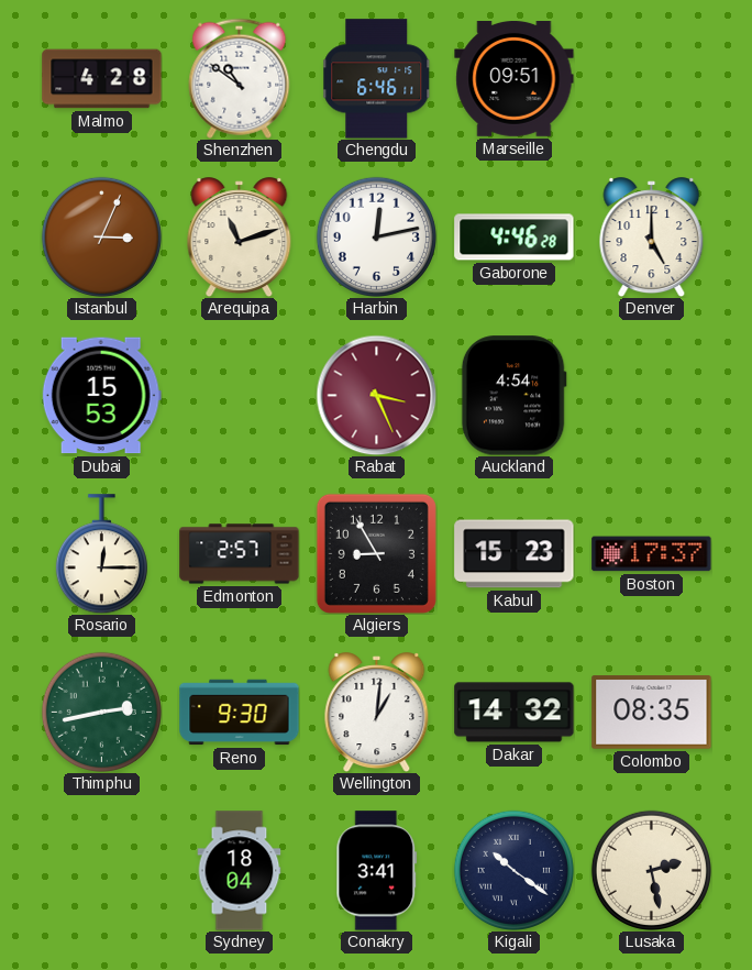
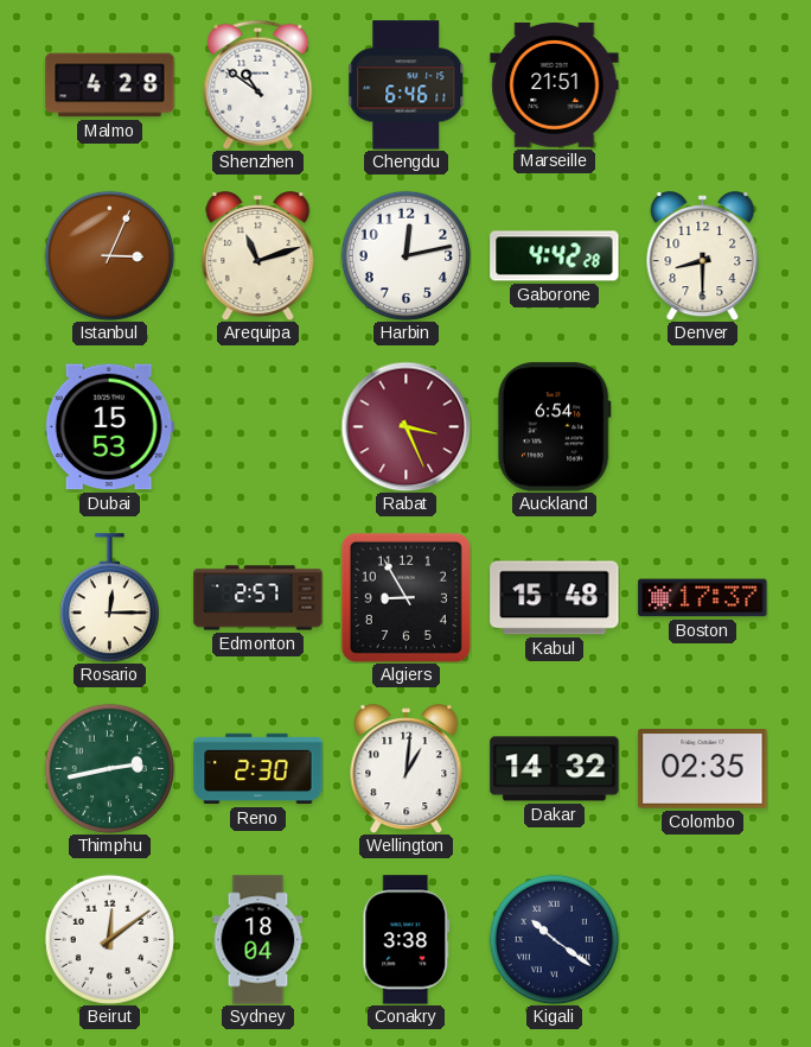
Marseille: 09:51 -> 21:51
Gaborone: 4:46 -> 4:42
Denver: 5:00 -> 8:30
Auckland: 4:54 -> 6:54
Kabul: 15:23 -> 15:48
Reno: 9:30 -> 2:30
Colombo: 08:35 -> 02:35
Beirut: none -> 12:09
Conakry: 3:41 -> 3:38
Lusaka: 2:28 -> none
